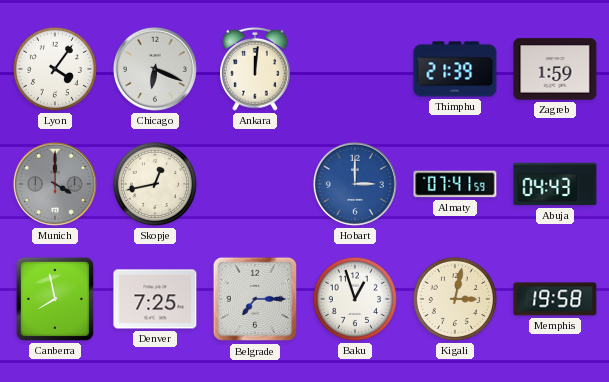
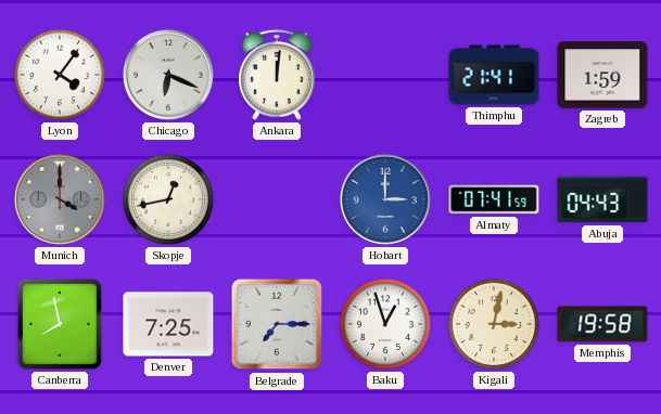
Thimphu: 21:39 -> 21:41
